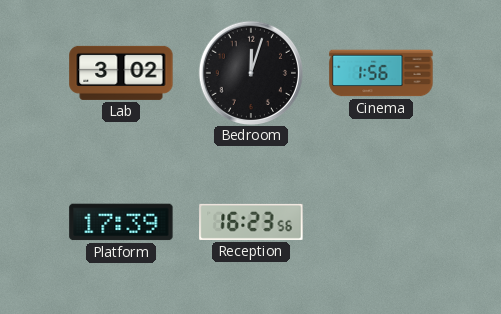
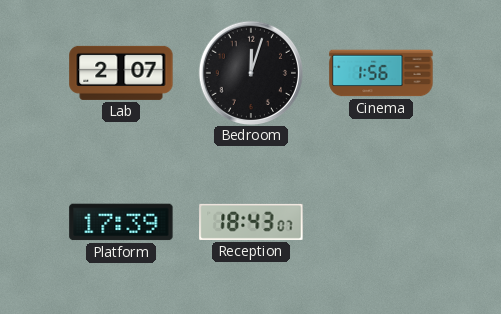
Lab: 3:02 -> 2:07
Reception: 16:23 -> 18:43
